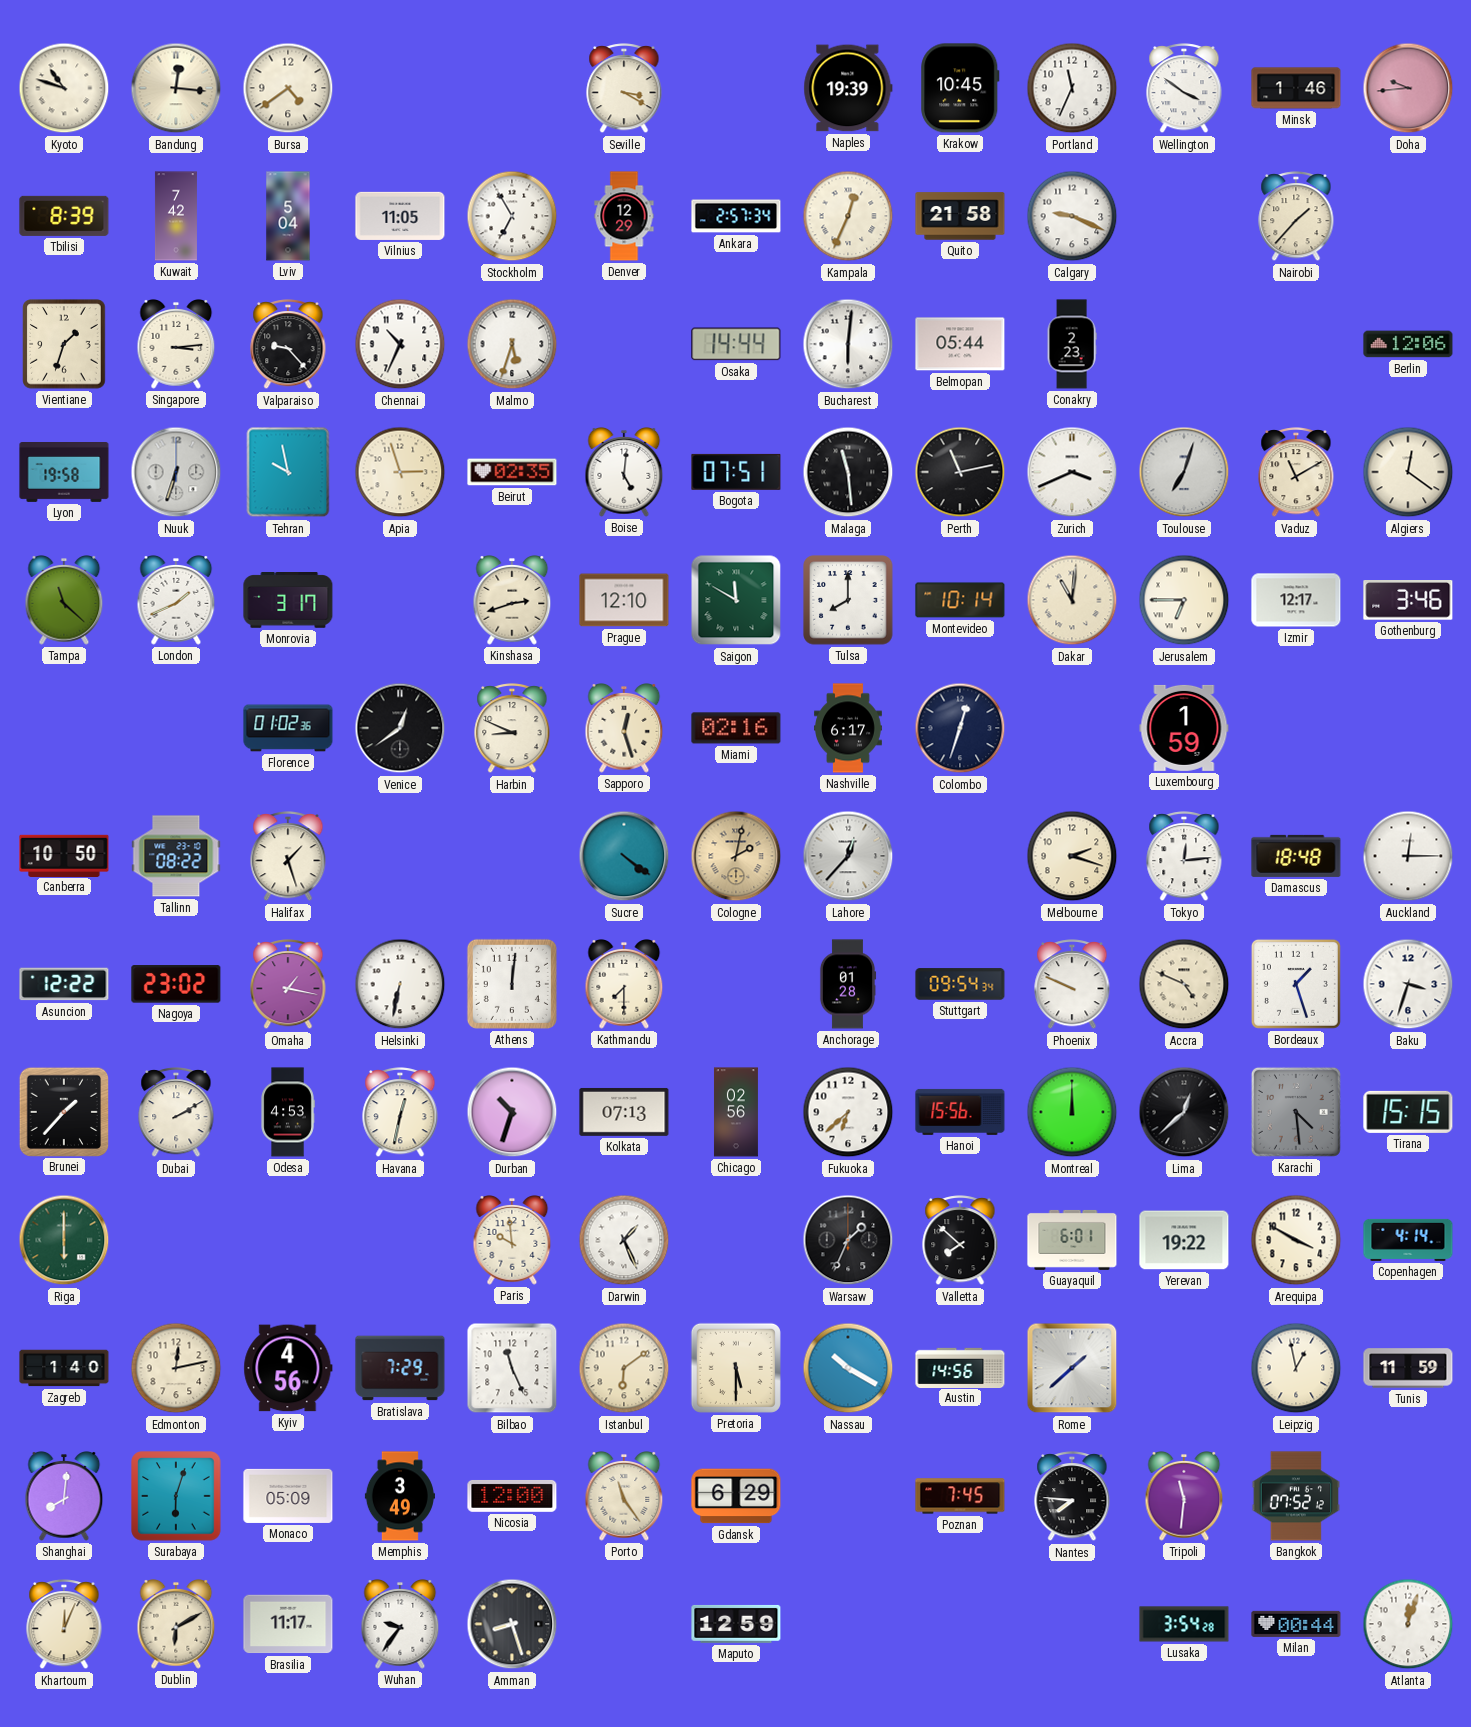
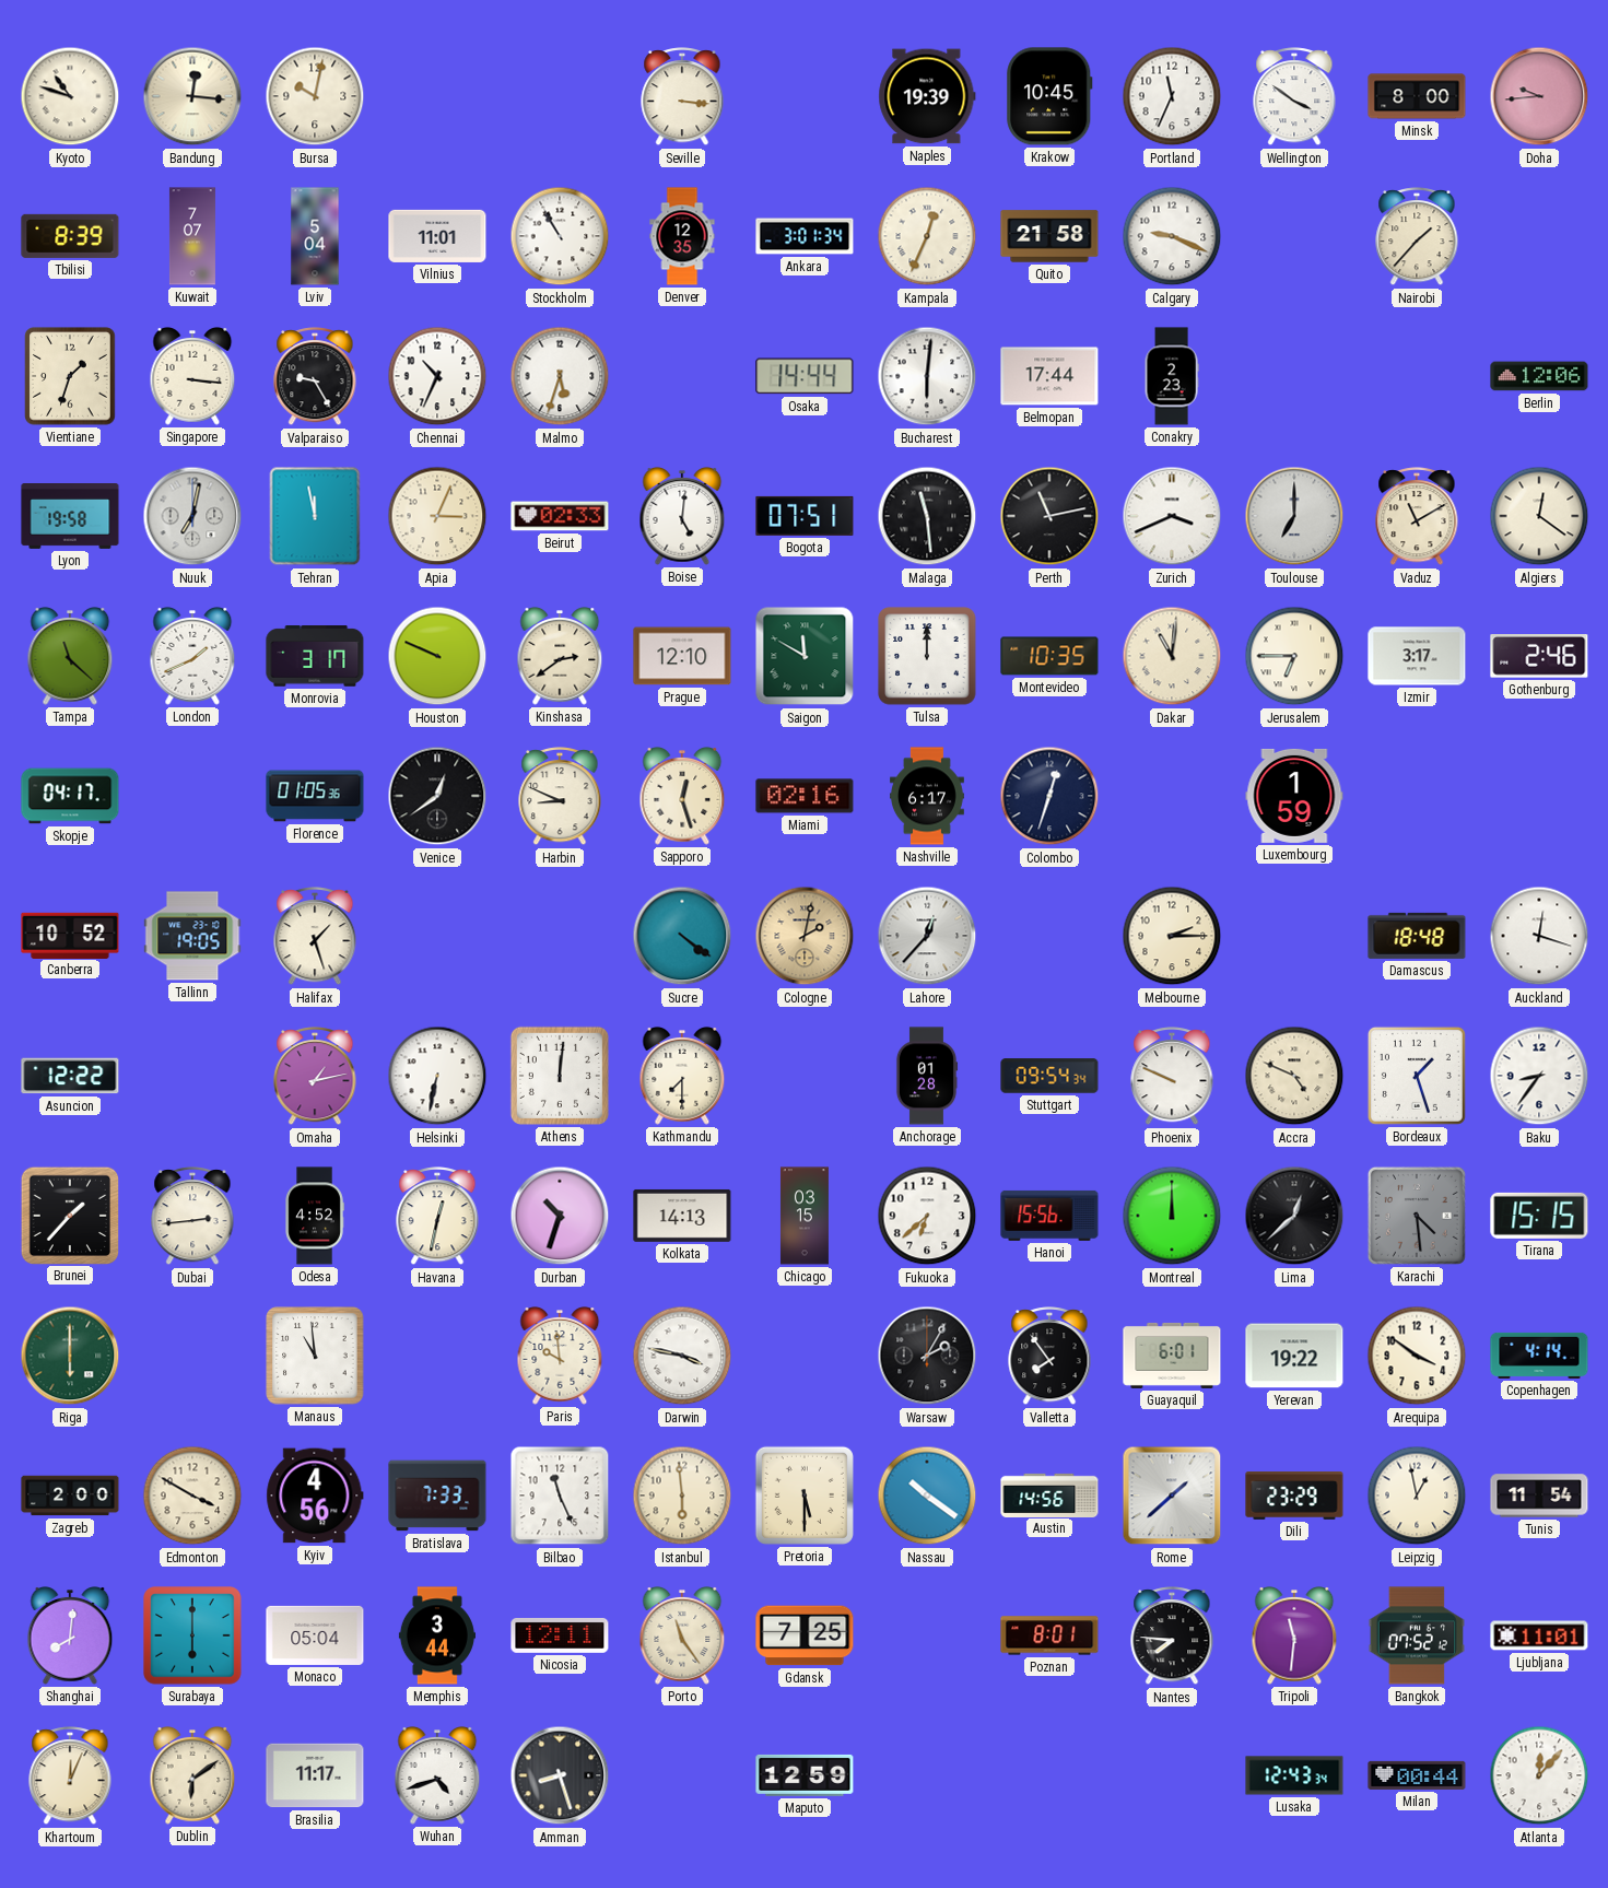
Bursa: 4:39 -> 10:02
Seville: 3:20 -> 3:16
Minsk: 1:46 -> 8:00
Kuwait: 7:42 -> 7:07
Vilnius: 11:05 -> 11:01
Stockholm: 6:55 -> 10:55
Denver: 12:29 -> 12:35
Ankara: 2:57 -> 3:01
Singapore: 3:14 -> 3:16
Valparaiso: 9:23 -> 9:25
Belmopan: 05:44 -> 17:44
Nuuk: 6:33 -> 7:02
Tehran: 9:58 -> 11:58
Apia: 2:57 -> 3:04
Beirut: 02:35 -> 02:33
Toulouse: 7:03 -> 7:00
Houston: none -> 9:49
Kinshasa: 2:42 -> 2:39
Tulsa: 8:00 -> 12:00
Montevideo: 10:14 -> 10:35
Izmir: 12:17 -> 3:17
Gothenburg: 3:46 -> 2:46
Skopje: none -> 04:17
Florence: 01:02 -> 01:05
Canberra: 10:50 -> 10:52
Tallinn: 08:22 -> 19:05
Melbourne: 2:18 -> 2:15
Tokyo: 12:14 -> none
Auckland: 12:15 -> 12:18
Nagoya: 23:02 -> none
Omaha: 1:17 -> 1:13
Baku: 3:33 -> 8:36
Dubai: 2:10 -> 2:44
Odesa: 4:53 -> 4:52
Kolkata: 07:13 -> 14:13
Chicago: 02:56 -> 03:15
Manaus: none -> 10:59
Darwin: 1:26 -> 3:47
Warsaw: 1:34 -> 2:05
Valletta: 7:52 -> 7:54
Arequipa: 3:50 -> 3:51
Zagreb: 1:40 -> 2:00
Edmonton: 12:13 -> 3:50
Bratislava: 7:29 -> 7:33
Istanbul: 6:09 -> 5:59
Nassau: 10:20 -> 10:21
Dili: none -> 23:29
Tunis: 11:59 -> 11:54
Surabaya: 6:03 -> 6:00
Monaco: 05:09 -> 05:04
Memphis: 3:49 -> 3:44
Nicosia: 12:00 -> 12:11
Gdansk: 6:29 -> 7:25
Poznan: 7:45 -> 8:01
Ljubljana: none -> 11:01
Dublin: 6:10 -> 6:09
Wuhan: 9:36 -> 4:42
Lusaka: 3:54 -> 12:43
Atlanta: 12:03 -> 12:07
